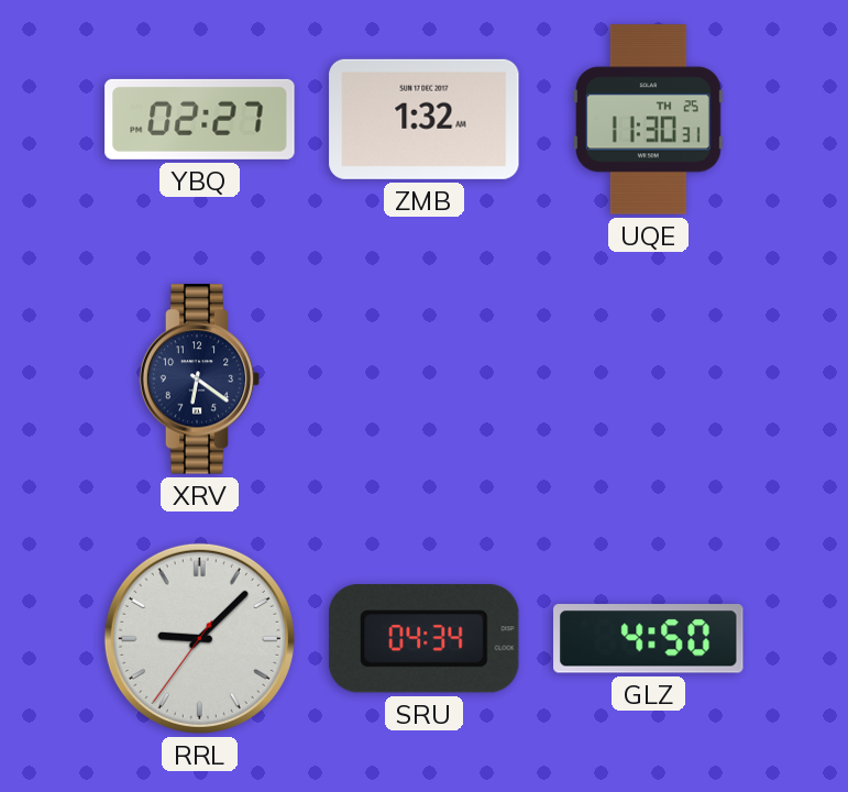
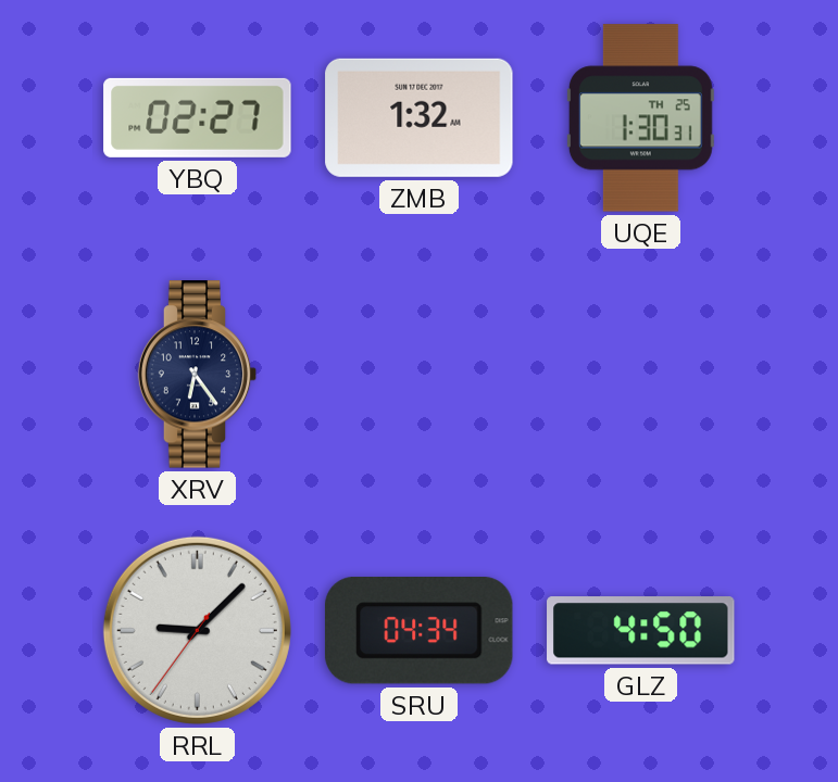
UQE: 11:30 -> 1:30
XRV: 6:21 -> 6:24
